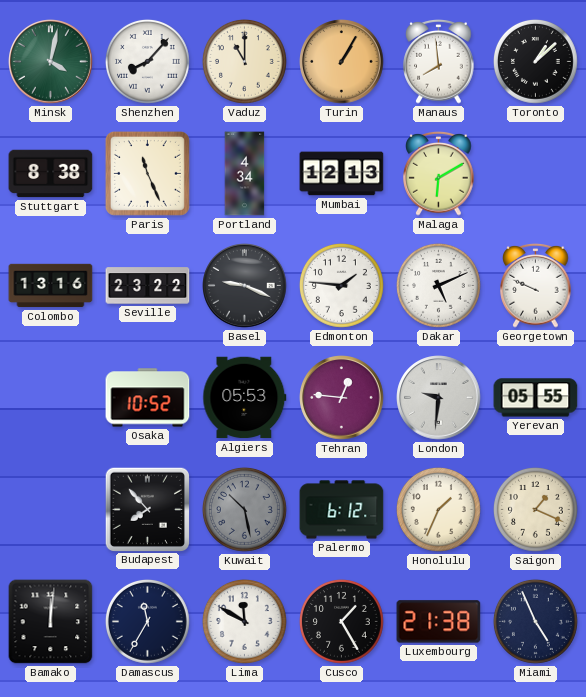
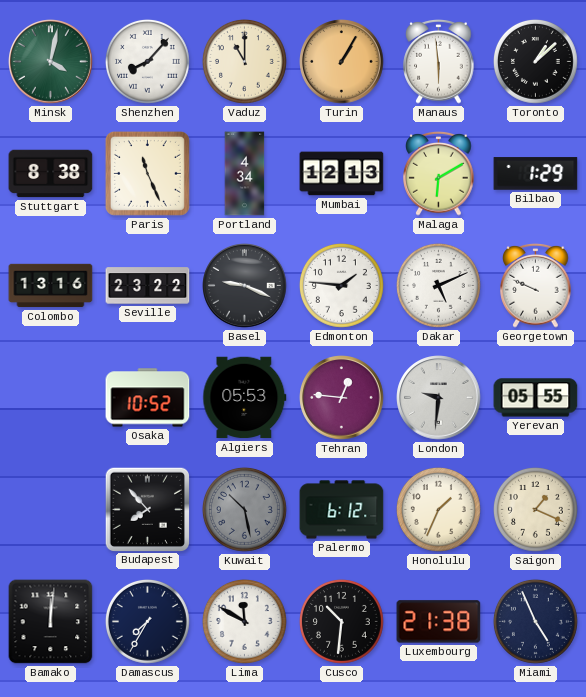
Manaus: 7:59 -> 5:59
Bilbao: none -> 1:29
Damascus: 11:35 -> 7:35
Cusco: 1:25 -> 10:31
